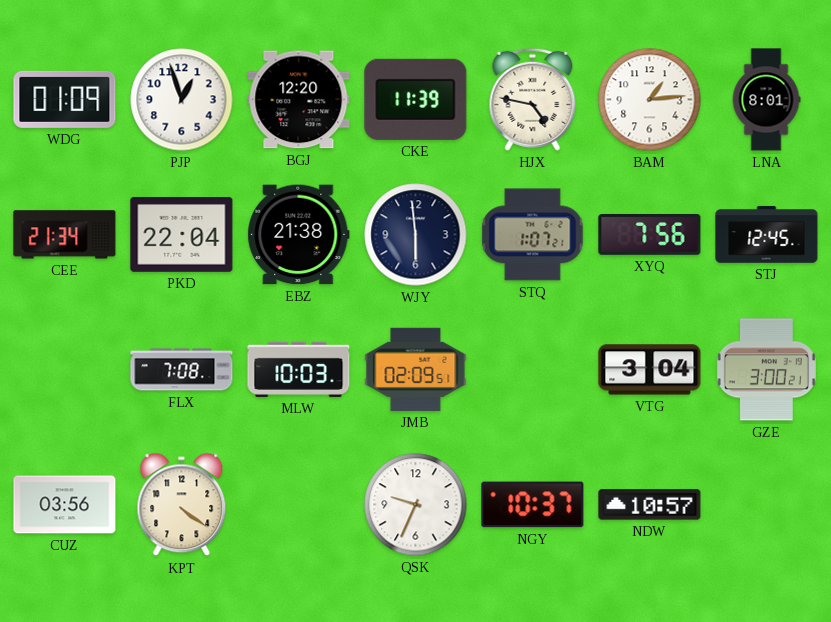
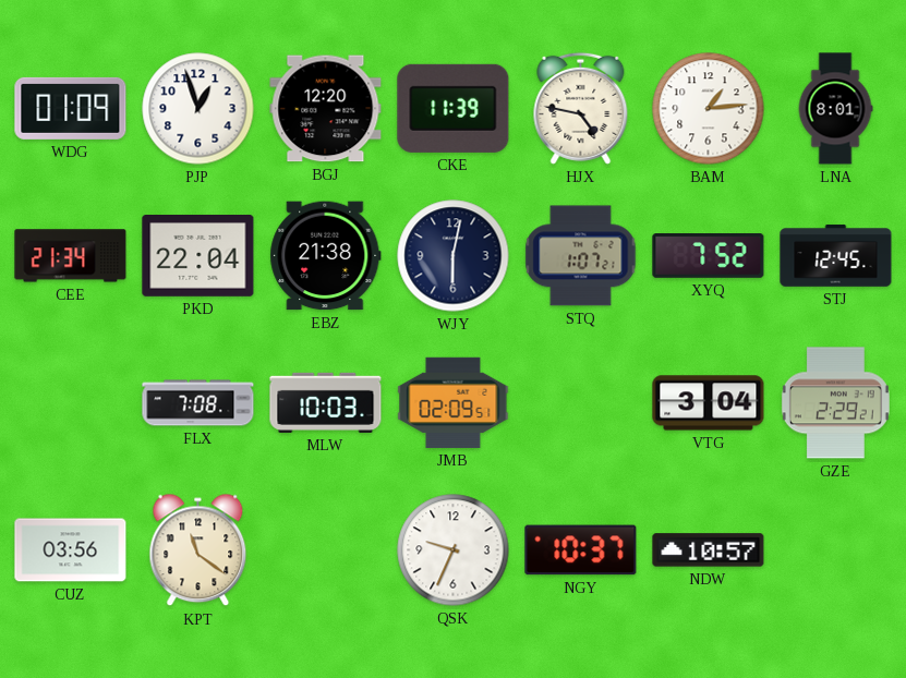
WJY: 5:59 -> 6:02
XYQ: 7:56 -> 7:52
GZE: 3:00 -> 2:29
KPT: 4:21 -> 11:21
